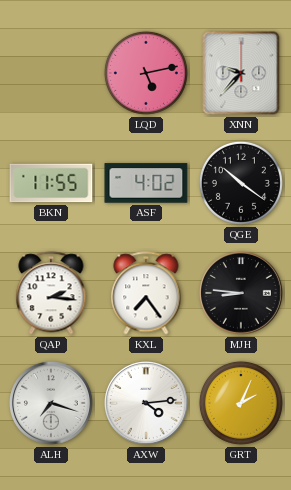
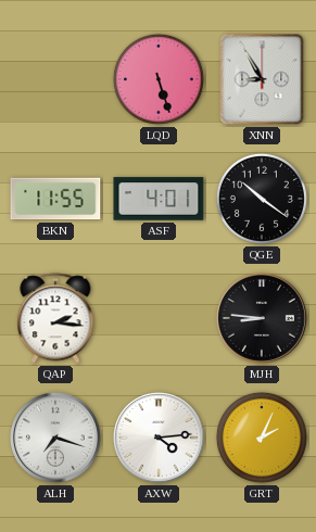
LQD: 5:13 -> 5:27
XNN: 9:37 -> 8:55
ASF: 4:02 -> 4:01
KXL: 7:24 -> none
